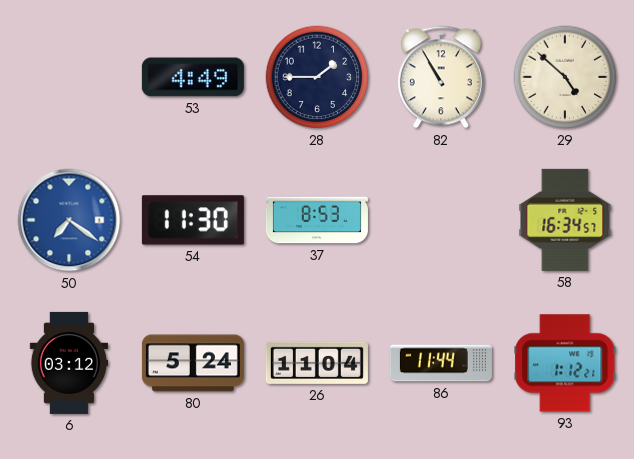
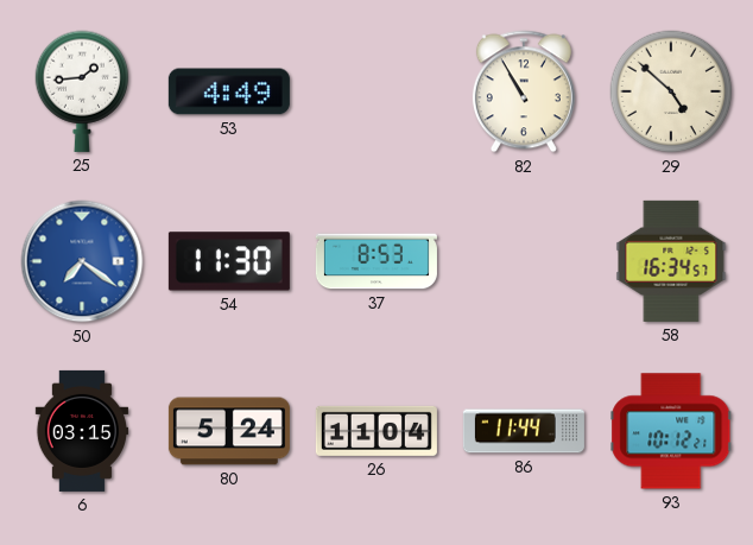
25: none -> 1:44
28: 1:45 -> none
6: 03:12 -> 03:15
93: 1:12 -> 10:12
